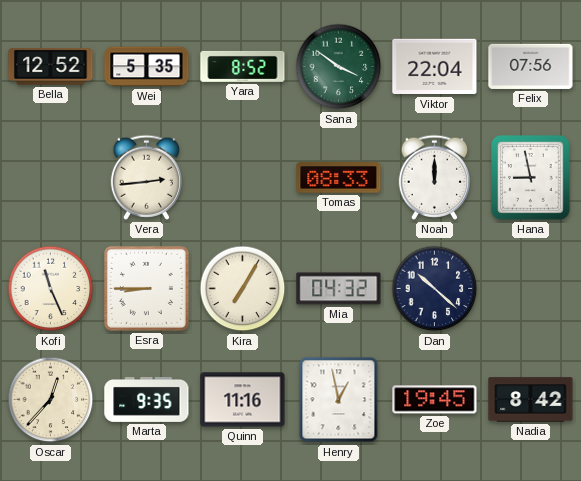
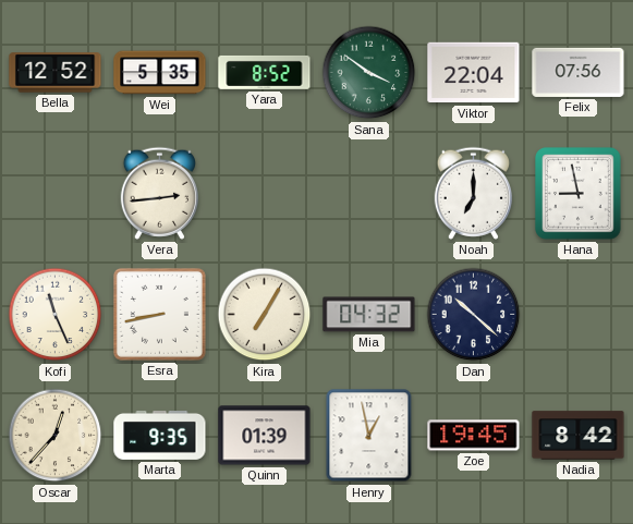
Tomas: 08:33 -> none
Noah: 12:00 -> 7:00
Esra: 8:45 -> 8:43
Quinn: 11:16 -> 01:39
